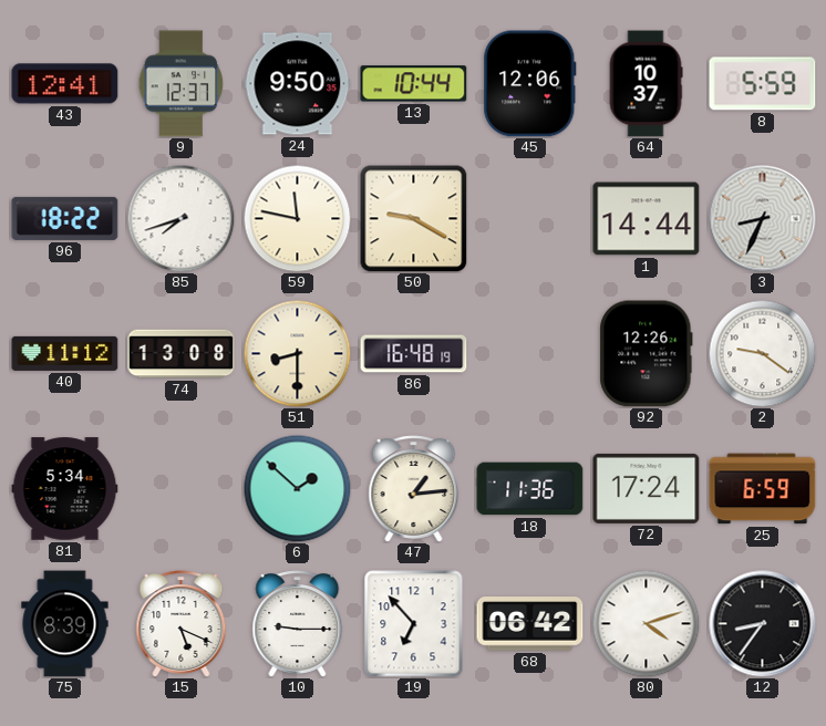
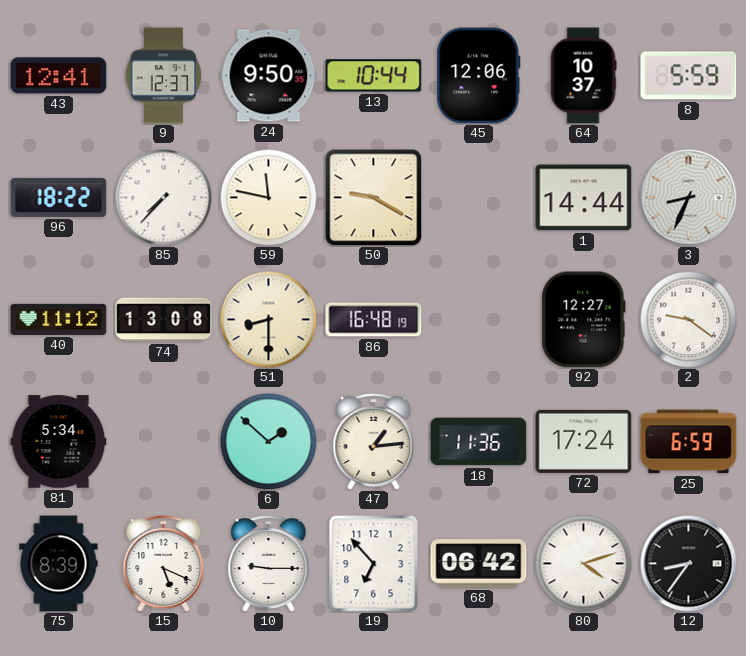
85: 7:42 -> 7:37
92: 12:26 -> 12:27
